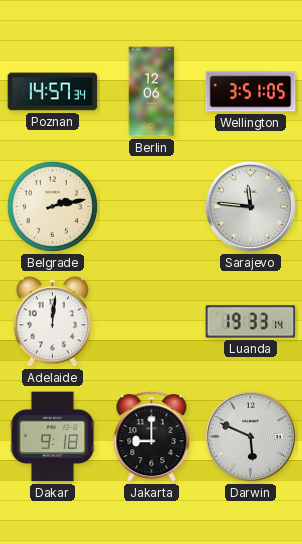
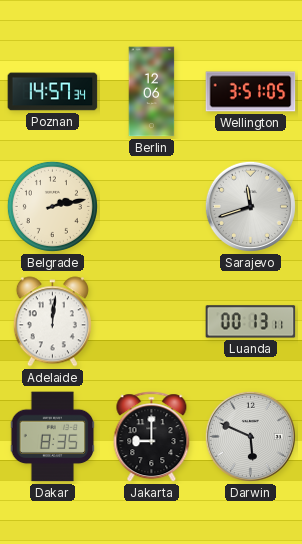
Sarajevo: 11:46 -> 11:42
Luanda: 19:33 -> 00:13
Dakar: 9:18 -> 8:35
